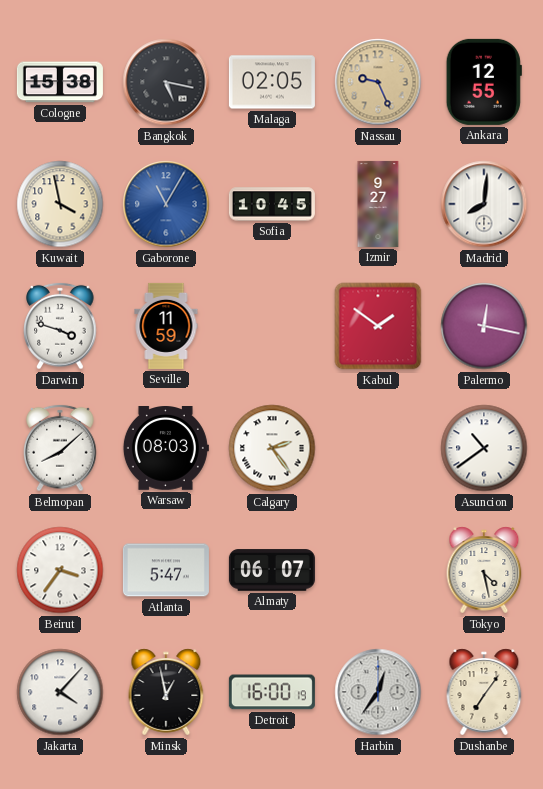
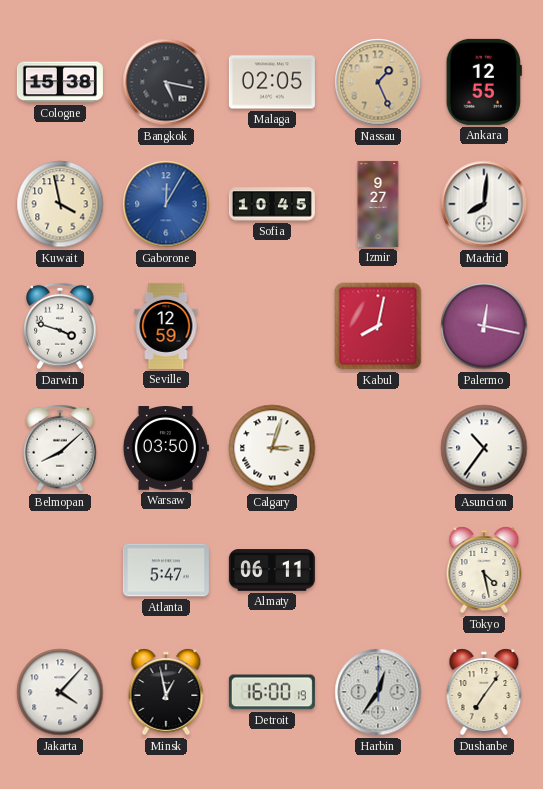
Nassau: 9:26 -> 1:26
Gaborone: 11:05 -> 12:05
Seville: 11:59 -> 12:59
Kabul: 1:51 -> 8:02
Warsaw: 08:03 -> 03:50
Calgary: 2:24 -> 3:03
Asuncion: 10:39 -> 10:36
Beirut: 3:36 -> none
Almaty: 06:07 -> 06:11
